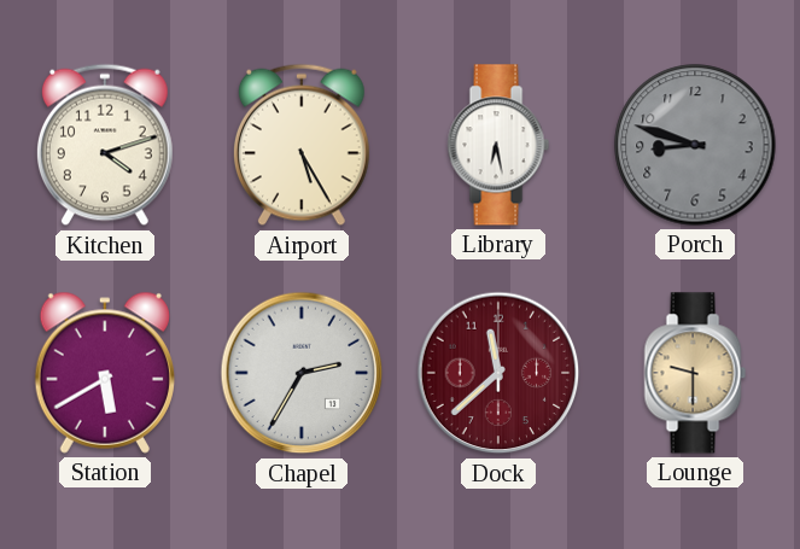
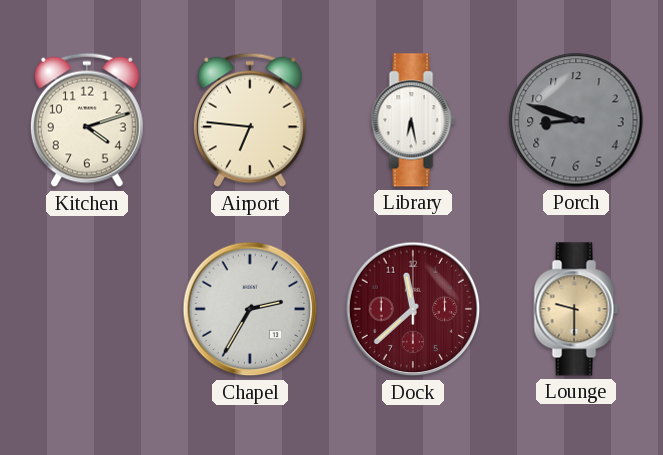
Airport: 5:25 -> 6:46
Station: 5:40 -> none
